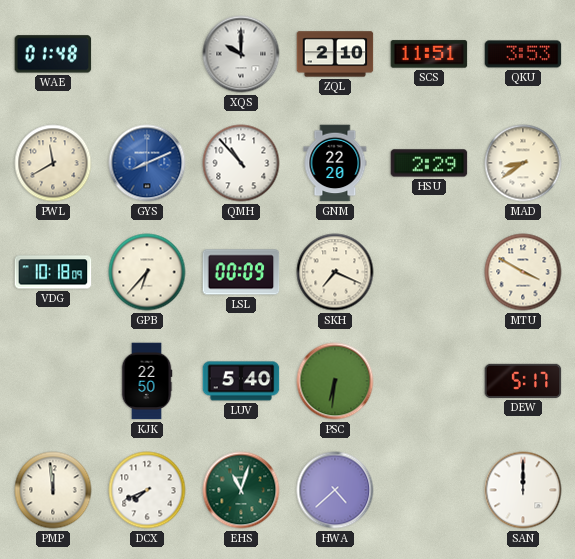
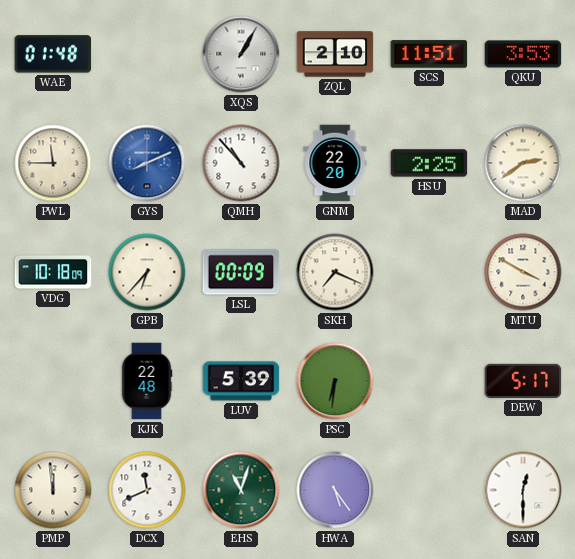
XQS: 10:00 -> 1:05
PWL: 11:40 -> 11:45
HSU: 2:29 -> 2:25
MAD: 8:39 -> 2:39
KJK: 22:50 -> 22:48
LUV: 5:40 -> 5:39
DCX: 7:41 -> 11:41
HWA: 4:38 -> 5:24
SAN: 12:00 -> 12:30
